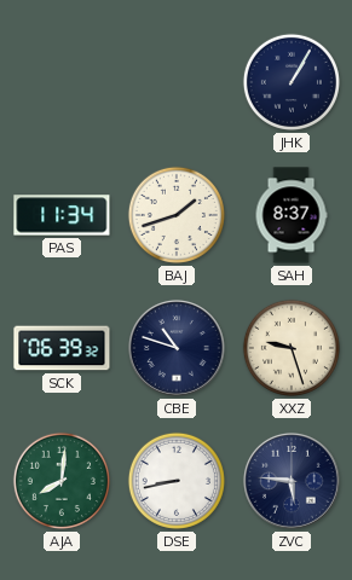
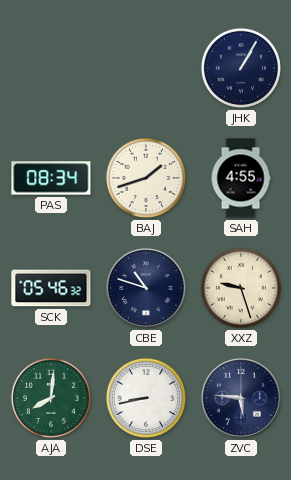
PAS: 11:34 -> 08:34
SAH: 8:37 -> 4:55
SCK: 06:39 -> 05:46
